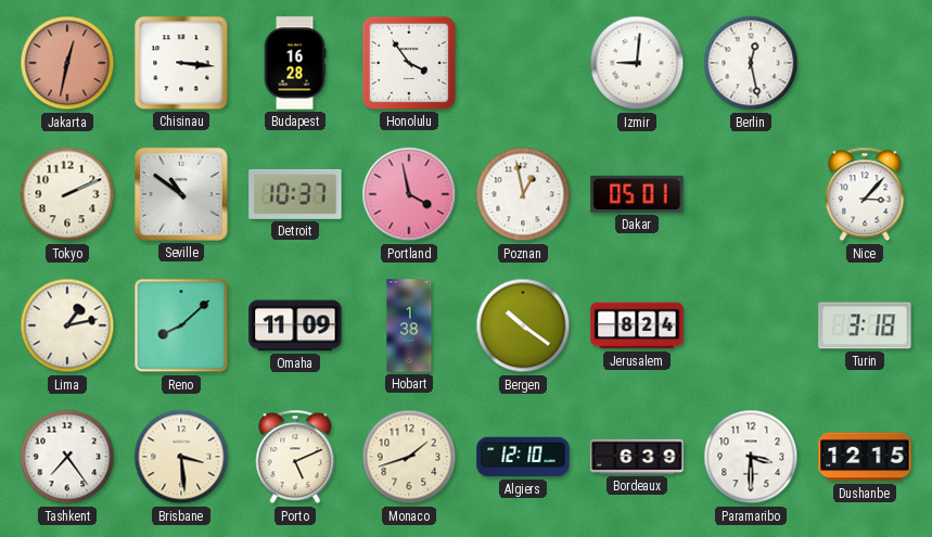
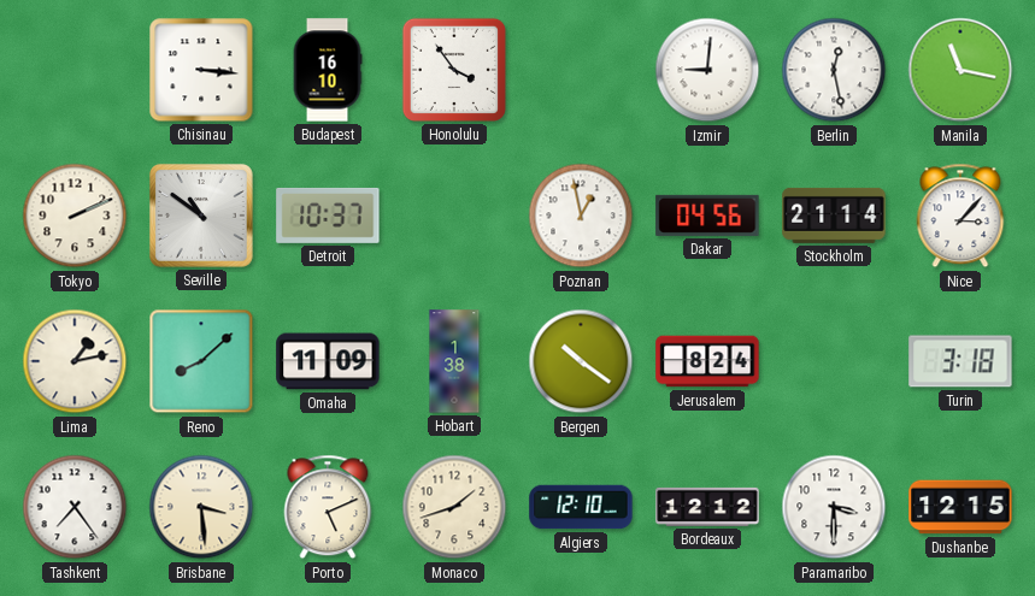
Jakarta: 12:32 -> none
Budapest: 16:28 -> 16:10
Manila: none -> 11:17
Portland: 3:58 -> none
Dakar: 05:01 -> 04:56
Stockholm: none -> 21:14
Bordeaux: 6:39 -> 12:12
